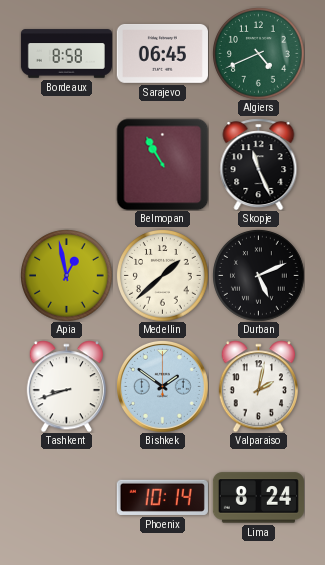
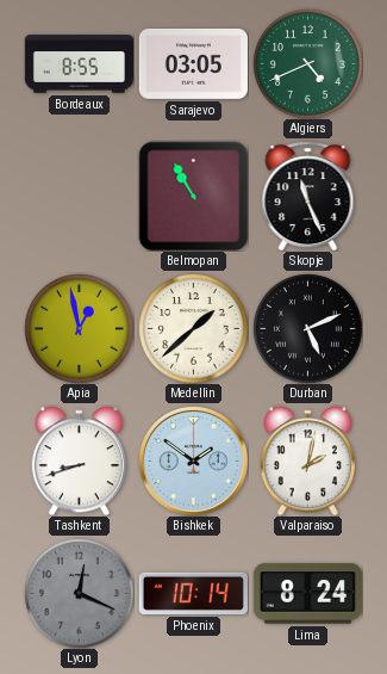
Bordeaux: 8:58 -> 8:55
Sarajevo: 06:45 -> 03:05
Lyon: none -> 12:19
